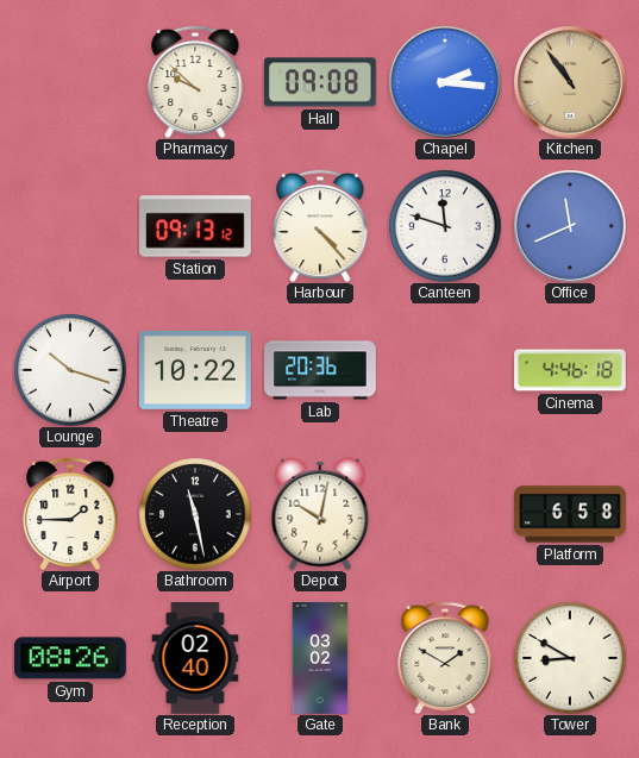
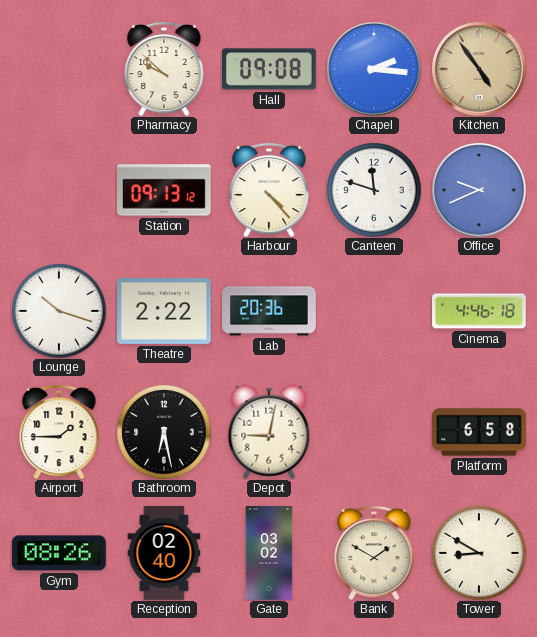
Kitchen: 10:54 -> 4:54
Office: 11:41 -> 9:41
Theatre: 10:22 -> 2:22
Bathroom: 11:28 -> 6:28
Depot: 10:02 -> 9:02
